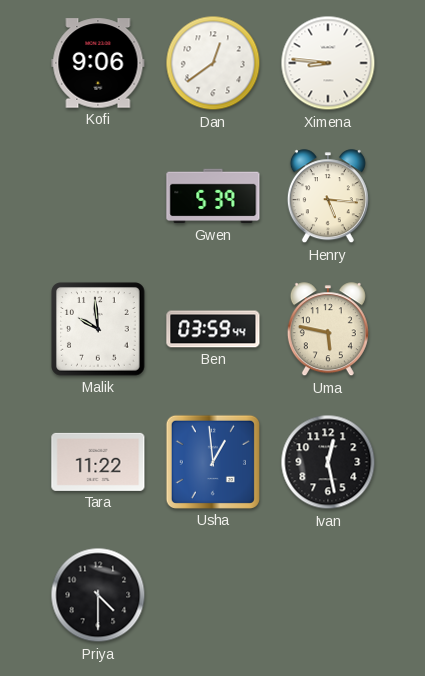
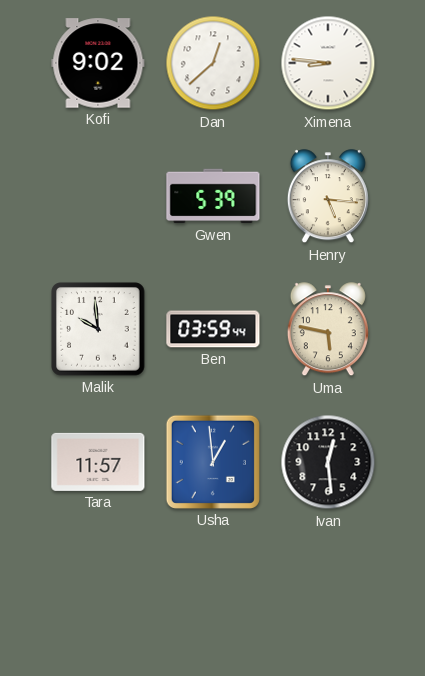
Kofi: 9:06 -> 9:02
Dan: 12:39 -> 12:38
Tara: 11:22 -> 11:57
Ivan: 12:28 -> 12:29
Priya: 4:30 -> none
